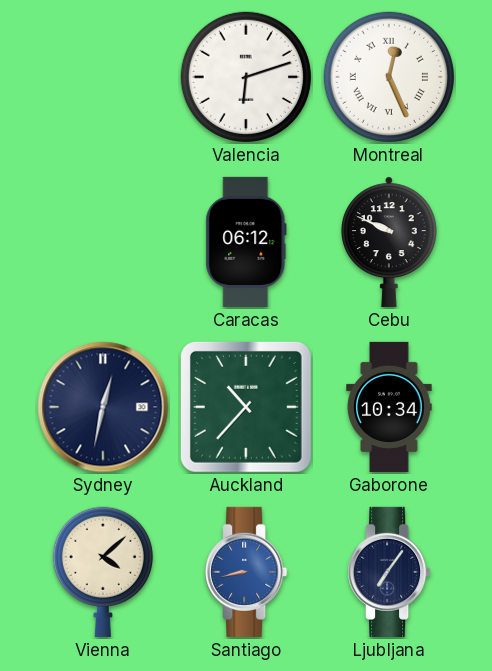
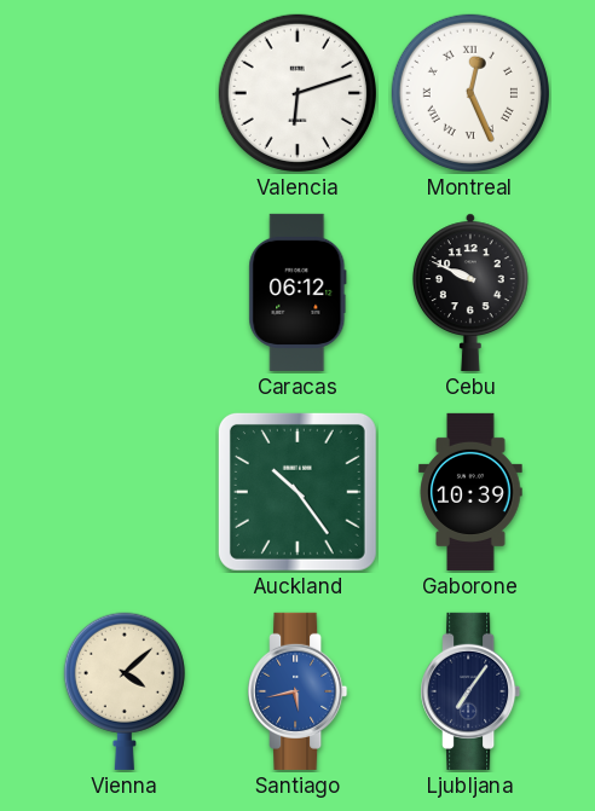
Sydney: 12:32 -> none
Auckland: 10:37 -> 10:24
Gaborone: 10:34 -> 10:39
Santiago: 8:43 -> 5:43
